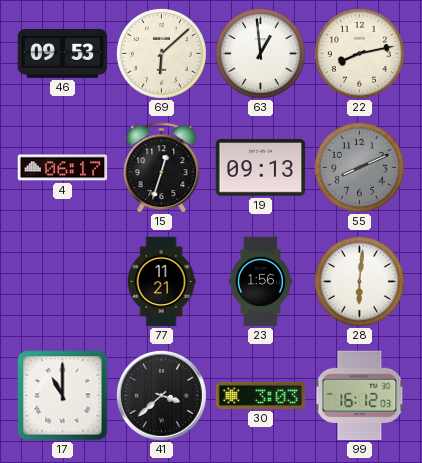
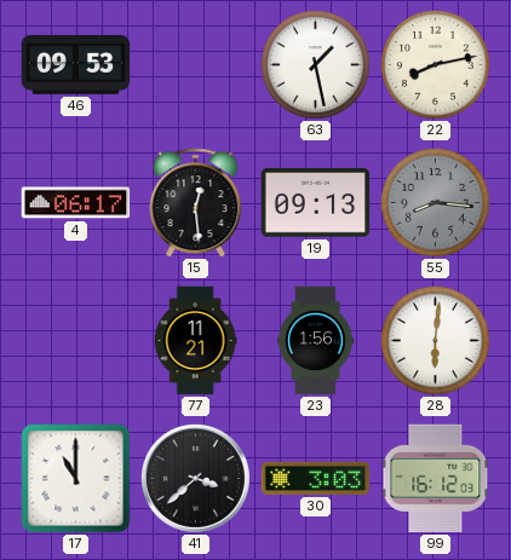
69: 6:08 -> none
63: 12:59 -> 1:28
15: 12:33 -> 12:29
55: 8:11 -> 8:16
